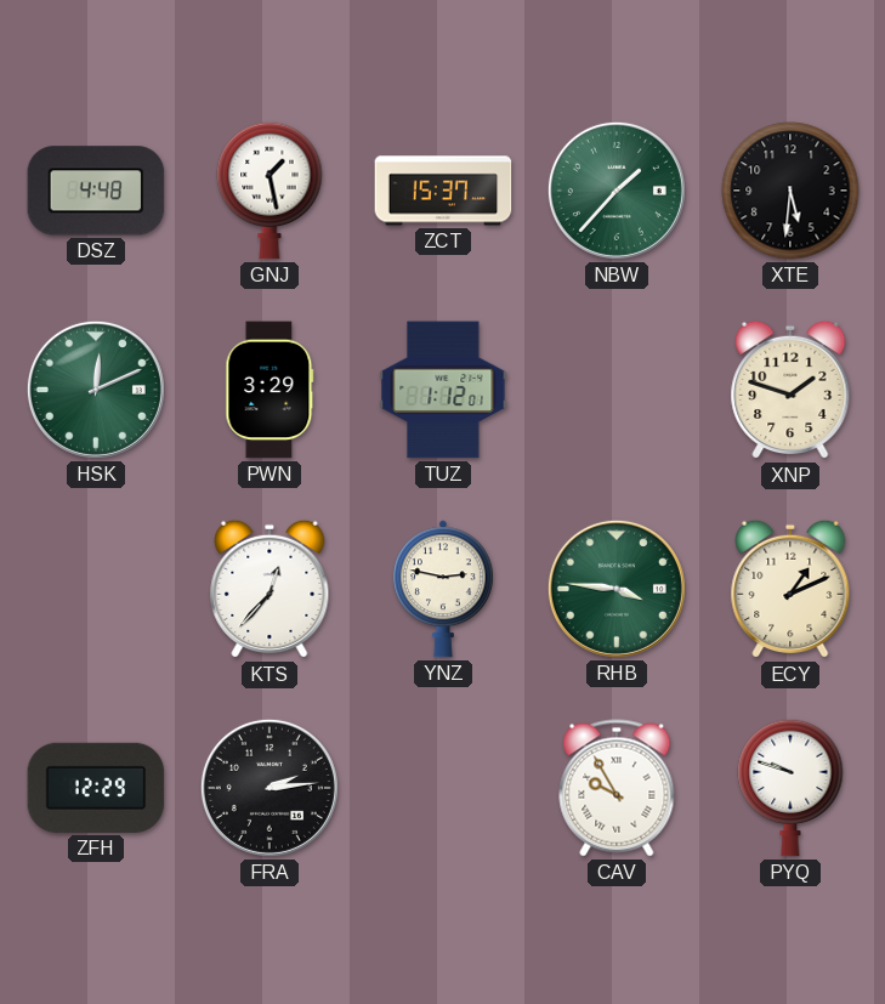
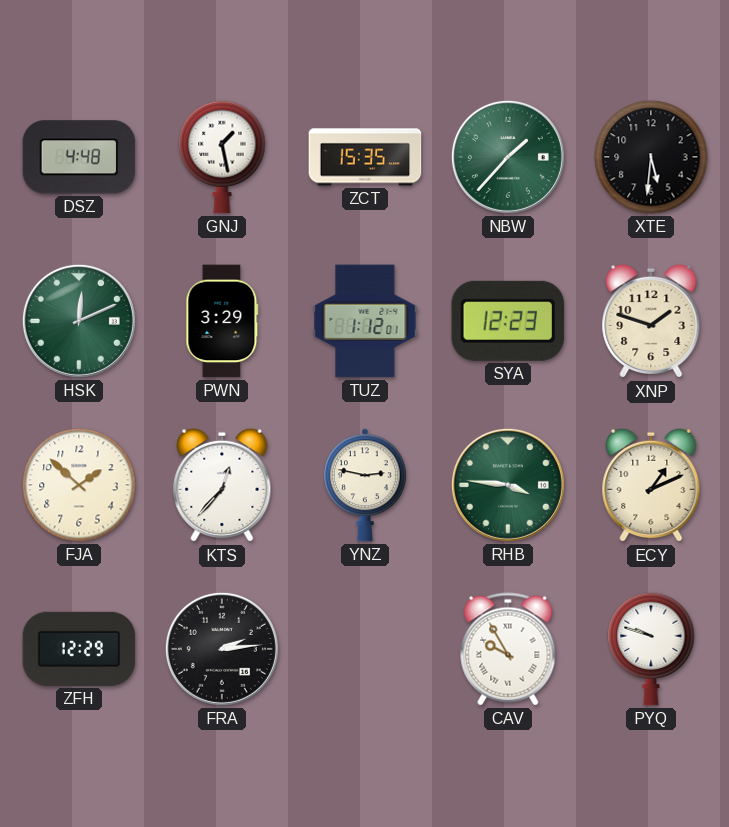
ZCT: 15:37 -> 15:35
SYA: none -> 12:23
FJA: none -> 1:52
